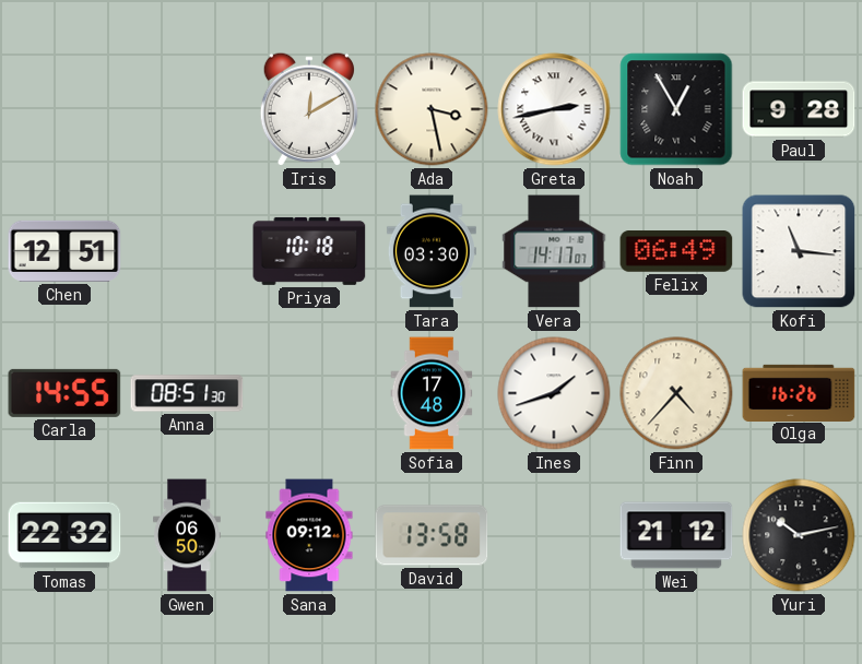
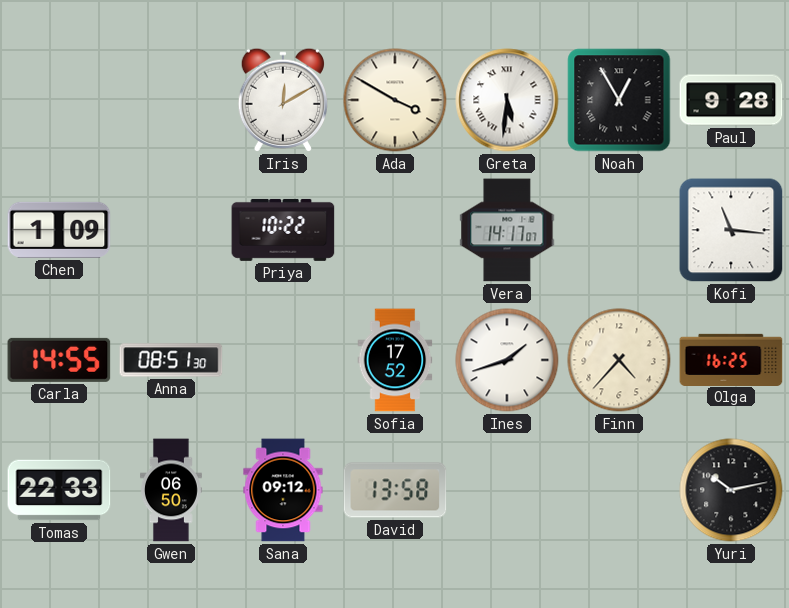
Ada: 3:28 -> 3:50
Greta: 2:43 -> 5:31
Chen: 12:51 -> 1:09
Priya: 10:18 -> 10:22
Tara: 03:30 -> none
Felix: 06:49 -> none
Sofia: 17:48 -> 17:52
Olga: 16:26 -> 16:25
Tomas: 22:32 -> 22:33
Wei: 21:12 -> none
